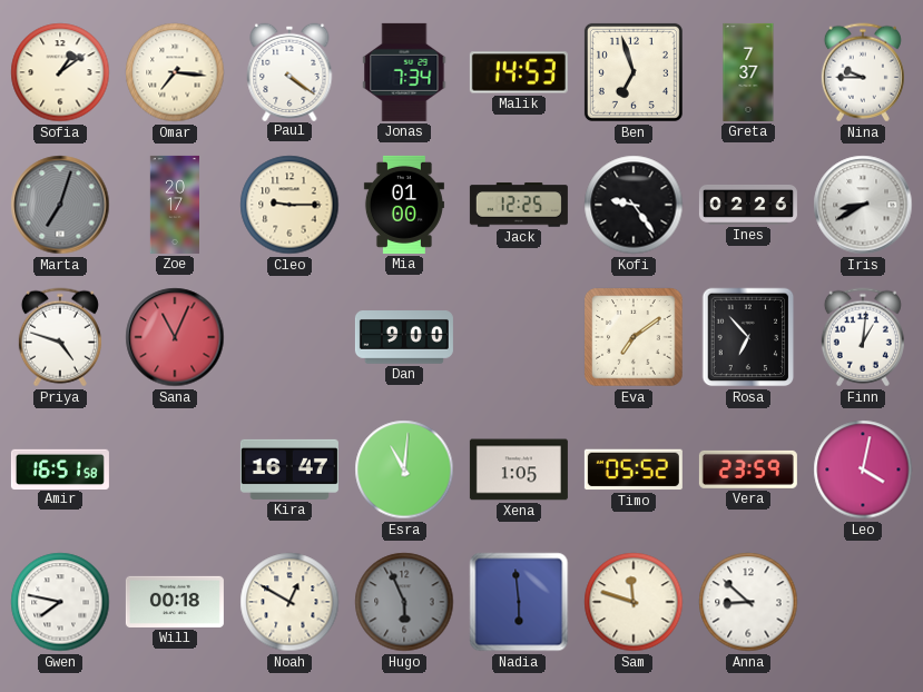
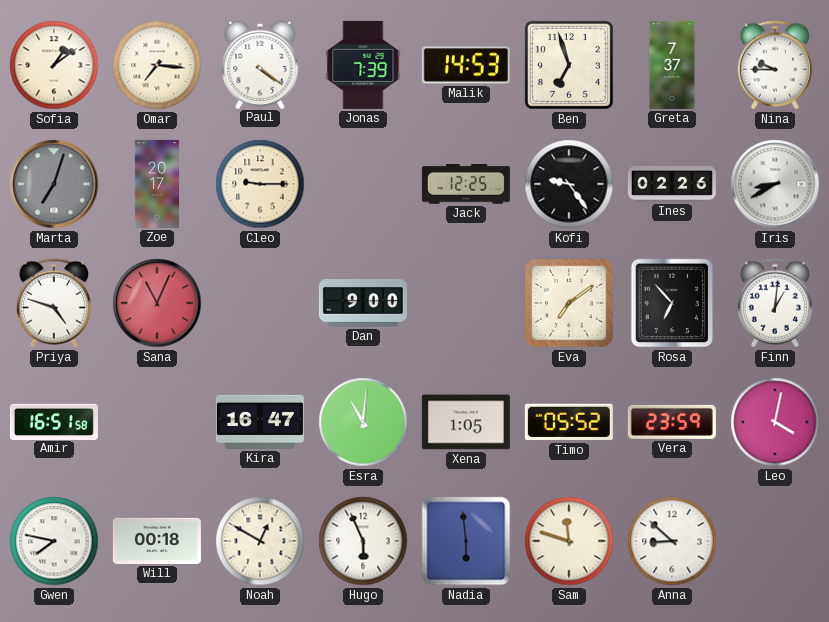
Jonas: 7:34 -> 7:39
Mia: 01:00 -> none
Hugo dial: grey -> white
